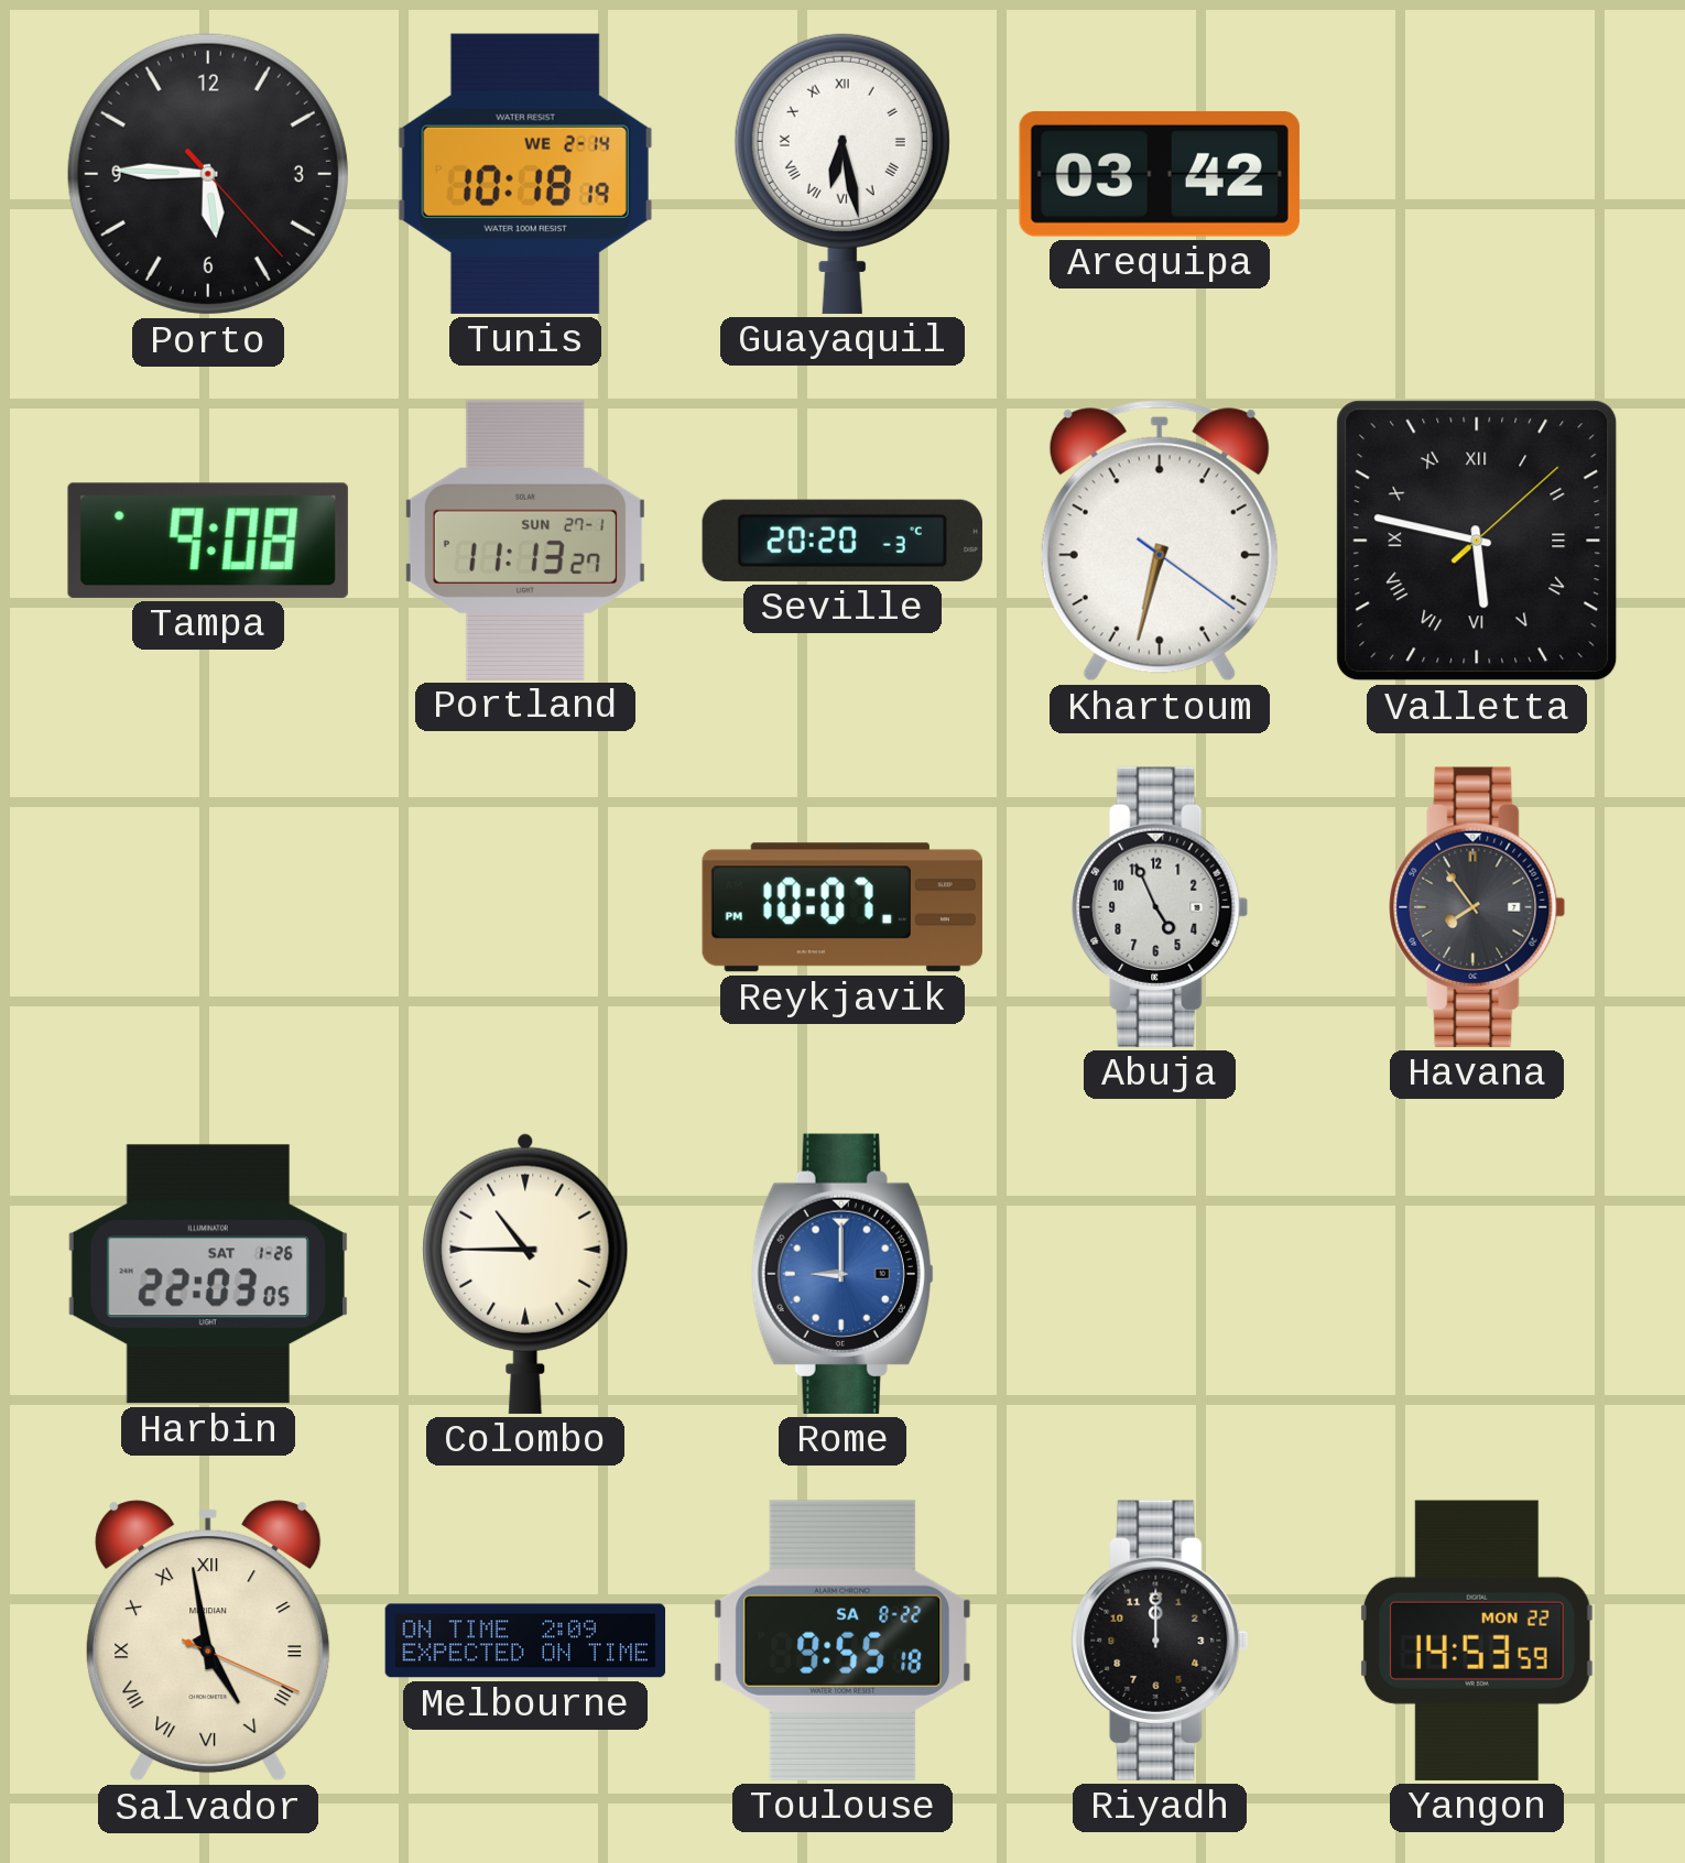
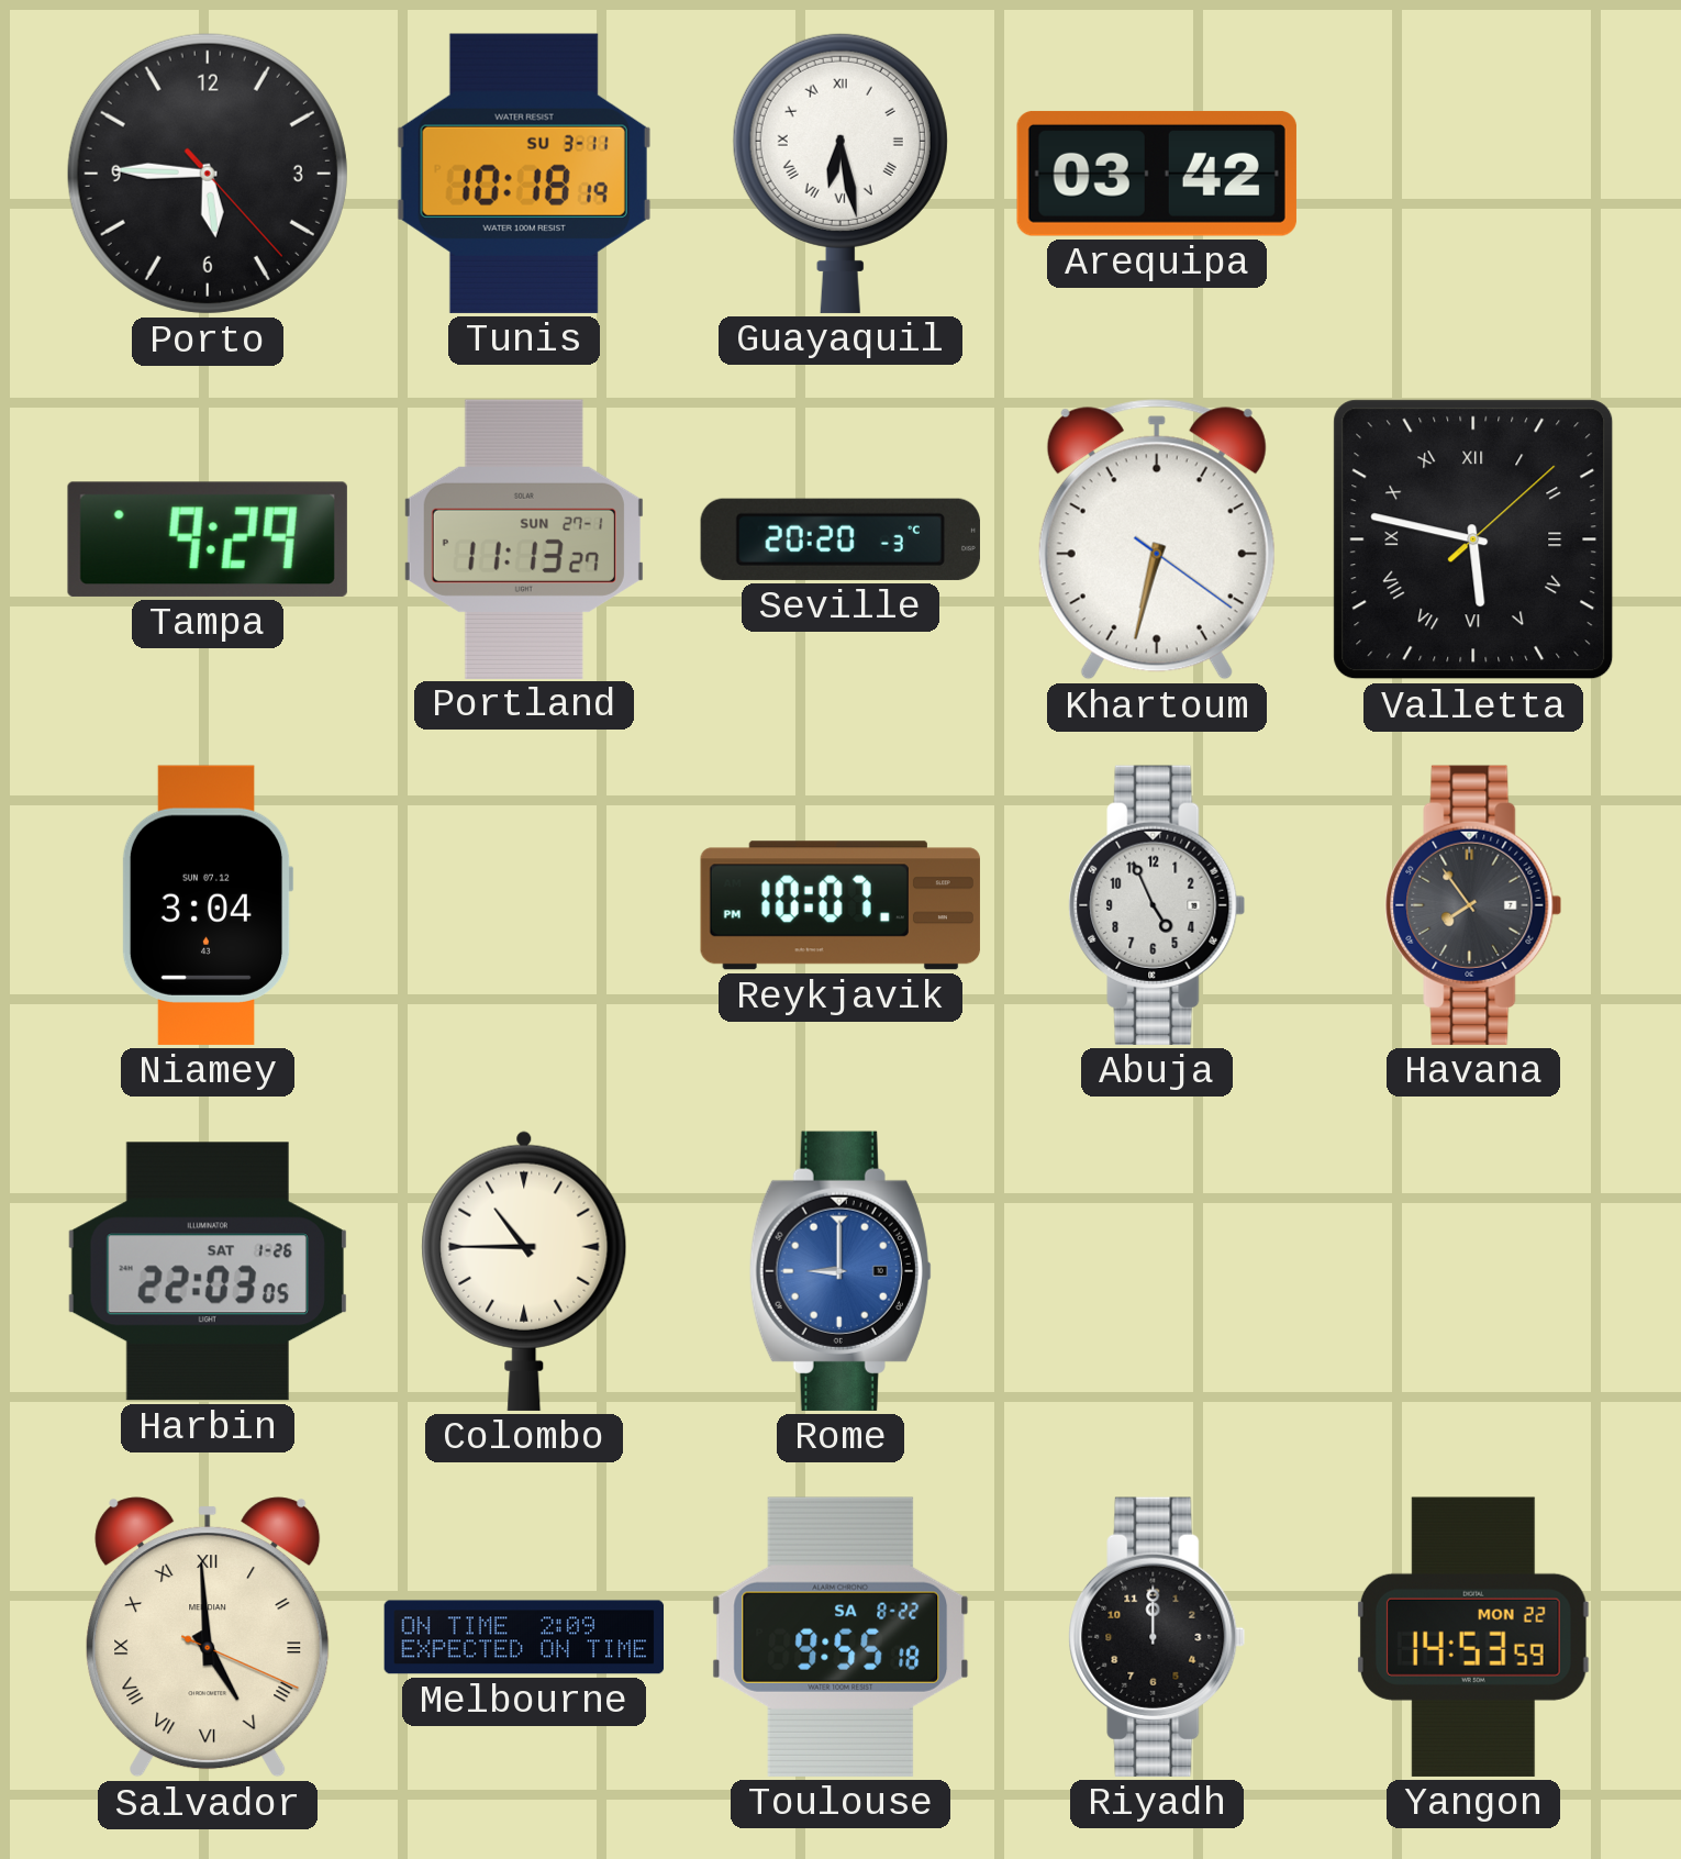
Tunis date: WE 2-14 -> SU 3-11
Tampa: 9:08 -> 9:29
Niamey: none -> 3:04
Salvador: 4:58 -> 4:59
